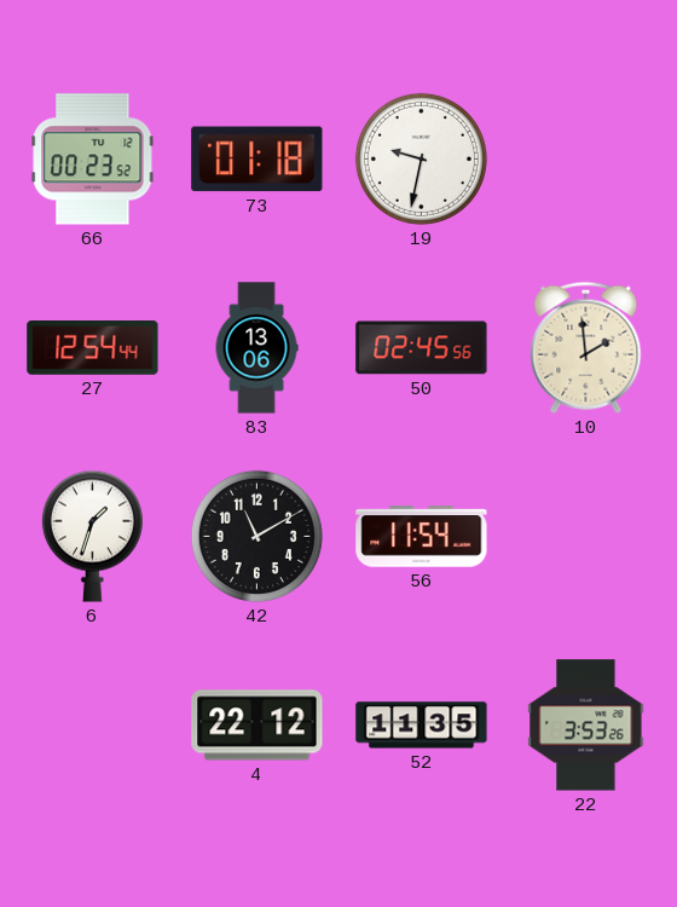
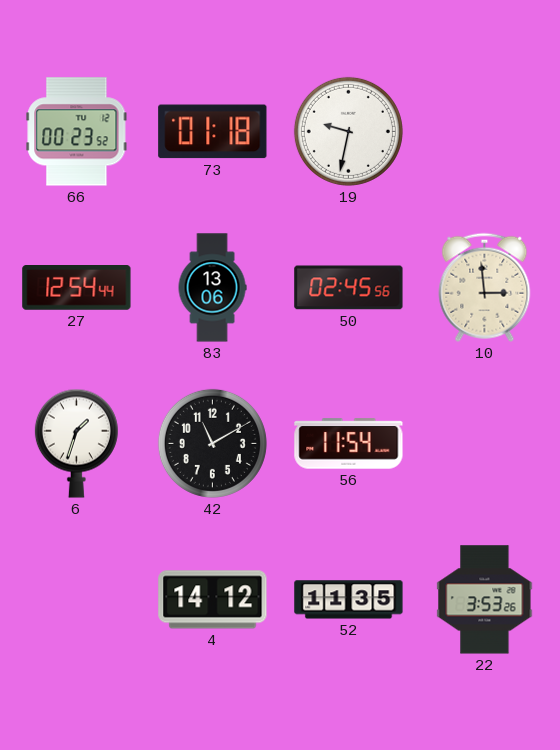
10: 1:59 -> 2:59
4: 22:12 -> 14:12
